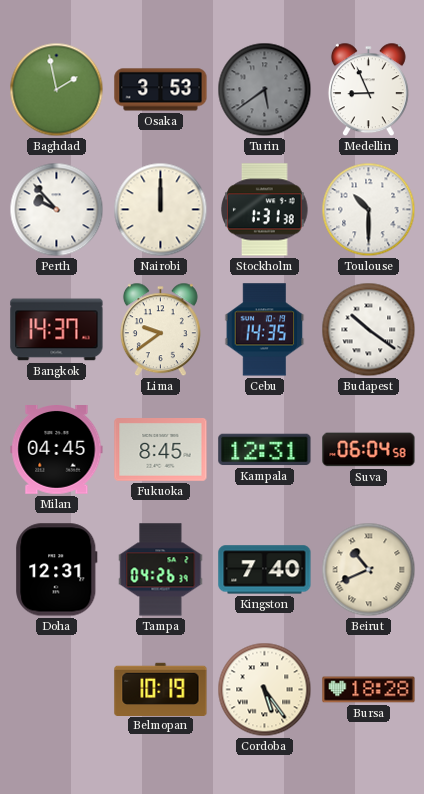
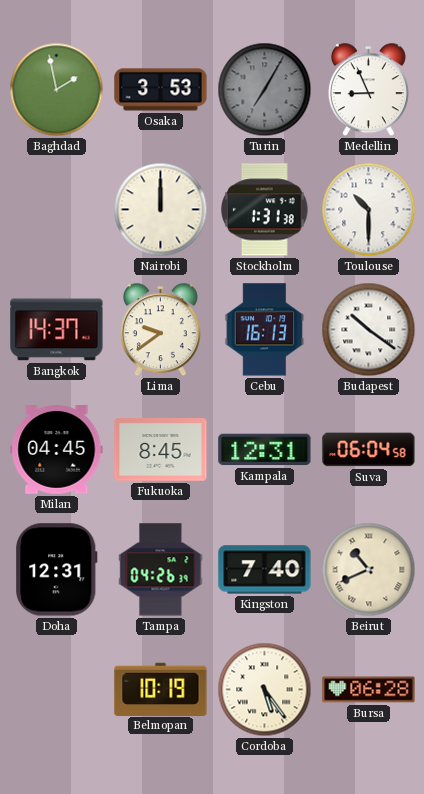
Turin: 5:39 -> 7:05
Perth: 9:53 -> none
Cebu: 14:35 -> 16:13
Bursa: 18:28 -> 06:28
